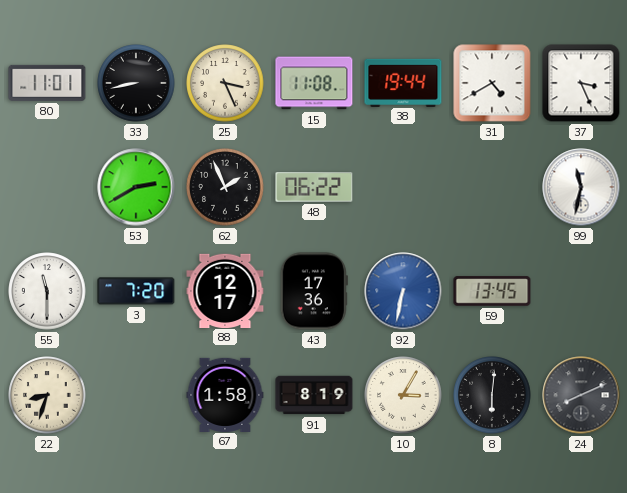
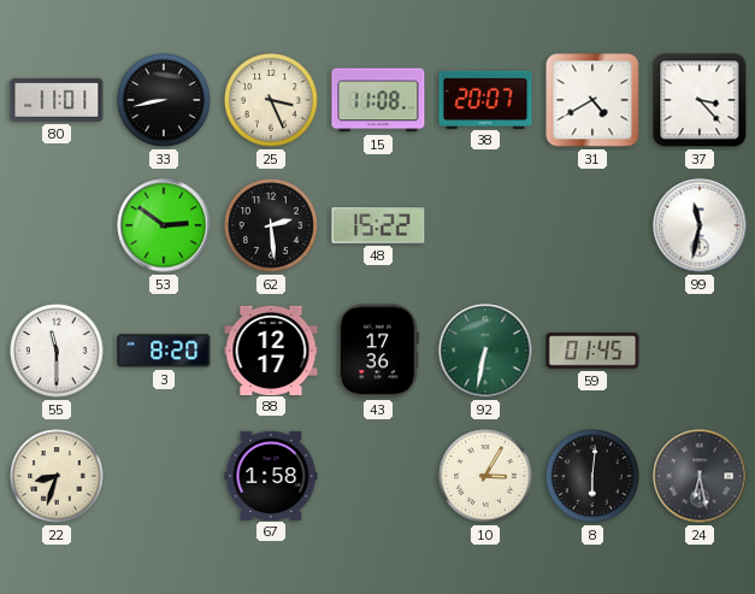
38: 19:44 -> 20:07
37: 3:26 -> 3:23
53: 2:40 -> 2:51
62: 1:56 -> 2:29
48: 06:22 -> 15:22
3: 7:20 -> 8:20
92 dial: blue -> green
59: 13:45 -> 01:45
91: 8:19 -> none
24: 8:11 -> 6:28
